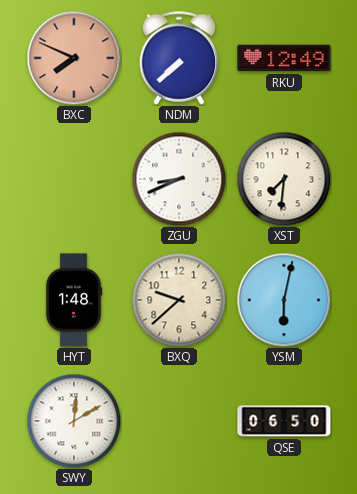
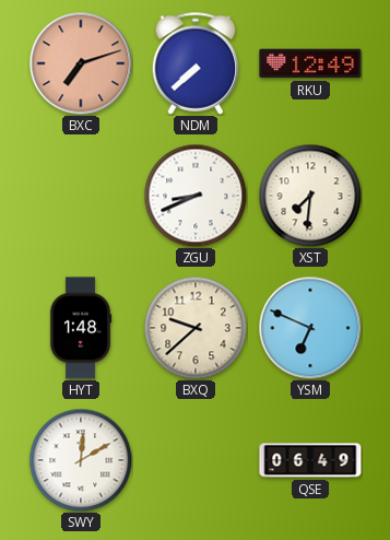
BXC: 7:49 -> 7:12
YSM: 6:02 -> 6:49
QSE: 06:50 -> 06:49
